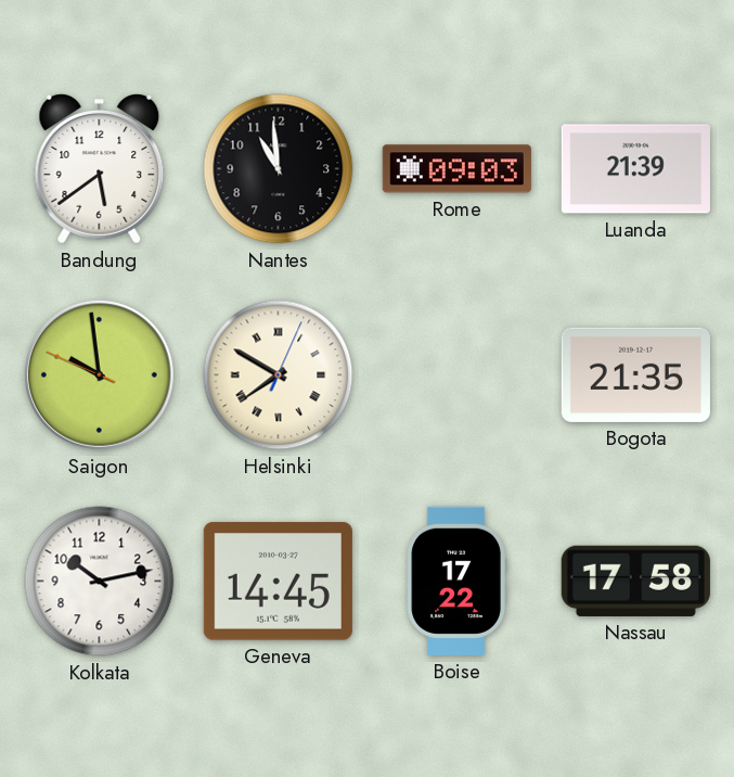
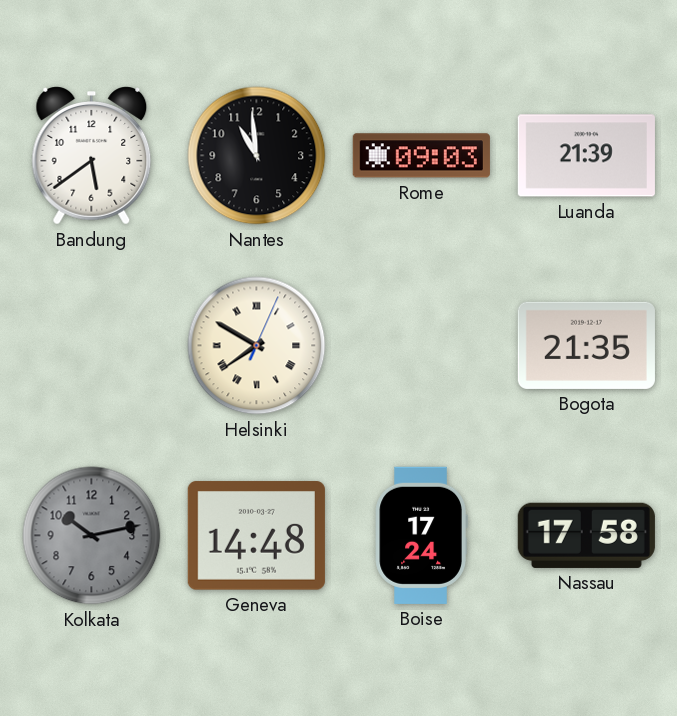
Saigon: 9:58 -> none
Kolkata dial: white -> grey
Geneva: 14:45 -> 14:48
Boise: 17:22 -> 17:24
